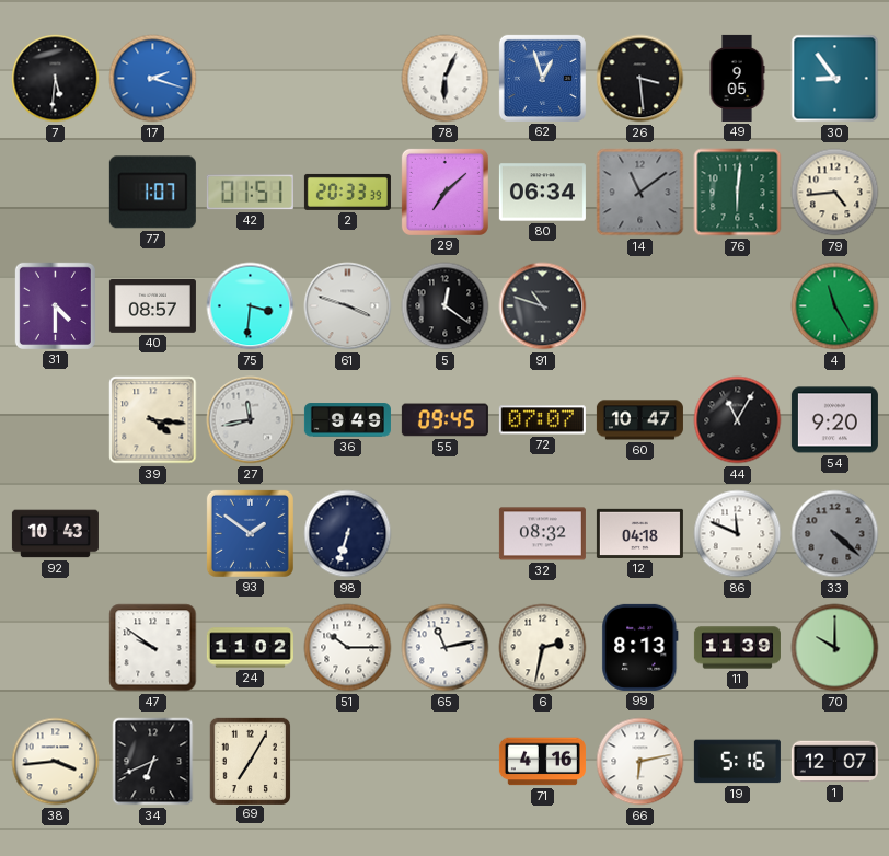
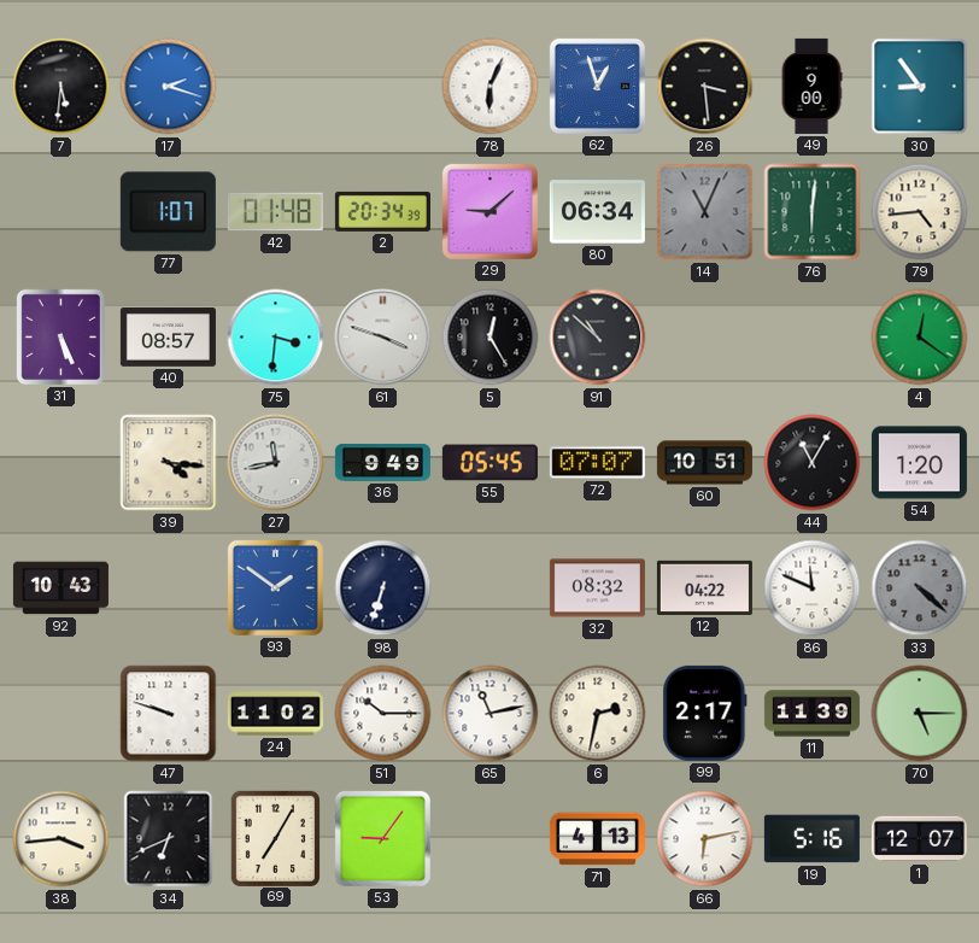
49: 9:05 -> 9:00
42: 01:51 -> 01:48
2: 20:33 -> 20:34
29: 7:08 -> 9:08
14: 11:09 -> 11:04
31: 4:30 -> 5:26
5: 12:21 -> 12:25
91: 10:48 -> 10:52
4: 11:25 -> 12:21
55: 09:45 -> 05:45
60: 10:47 -> 10:51
54: 9:20 -> 1:20
12: 04:18 -> 04:22
47: 9:51 -> 9:48
99: 8:13 -> 2:17
70: 10:00 -> 5:15
53: none -> 9:06
71: 4:16 -> 4:13
